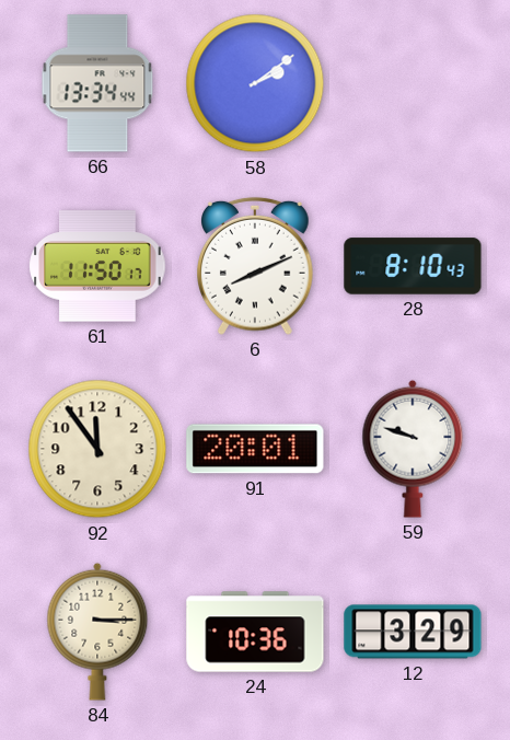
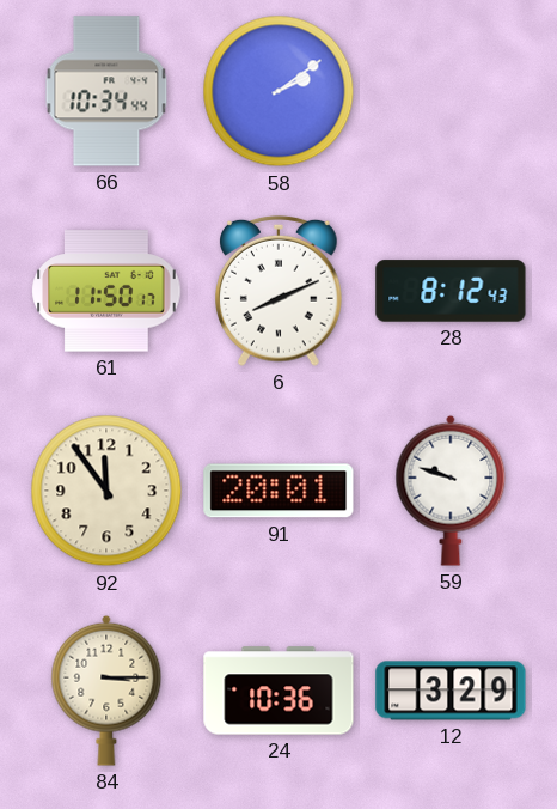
66: 13:34 -> 10:34
28: 8:10 -> 8:12
